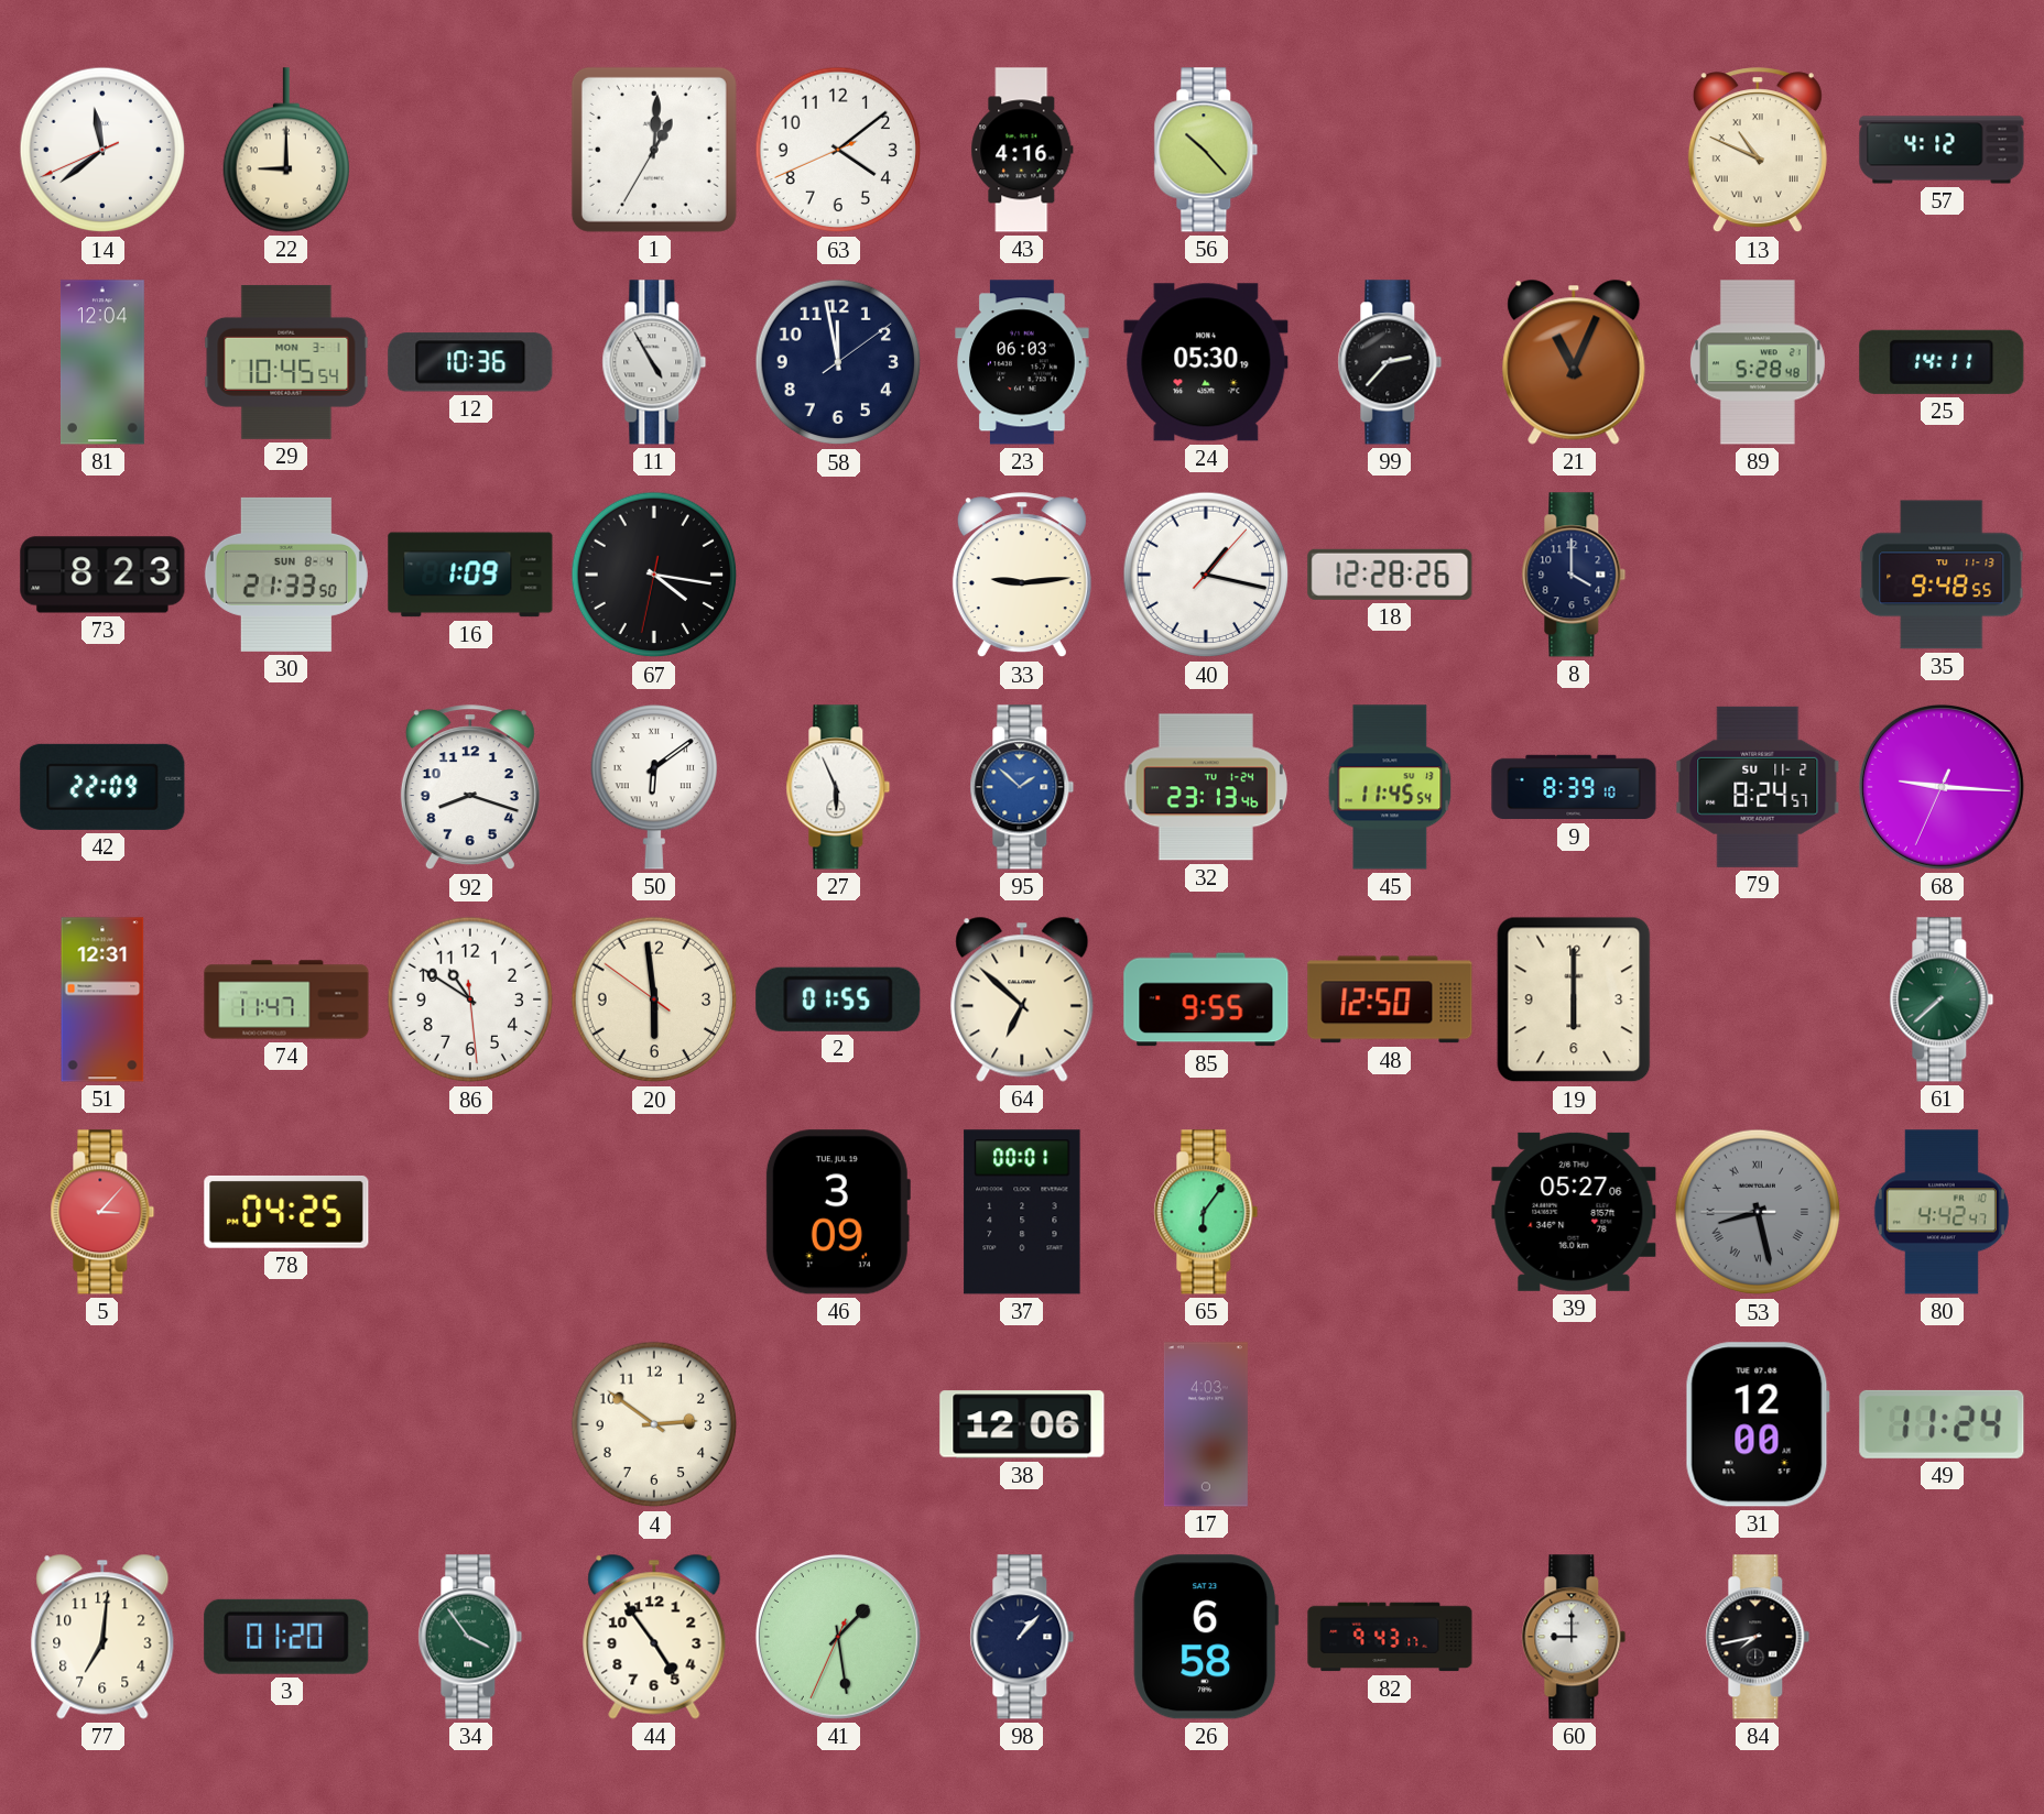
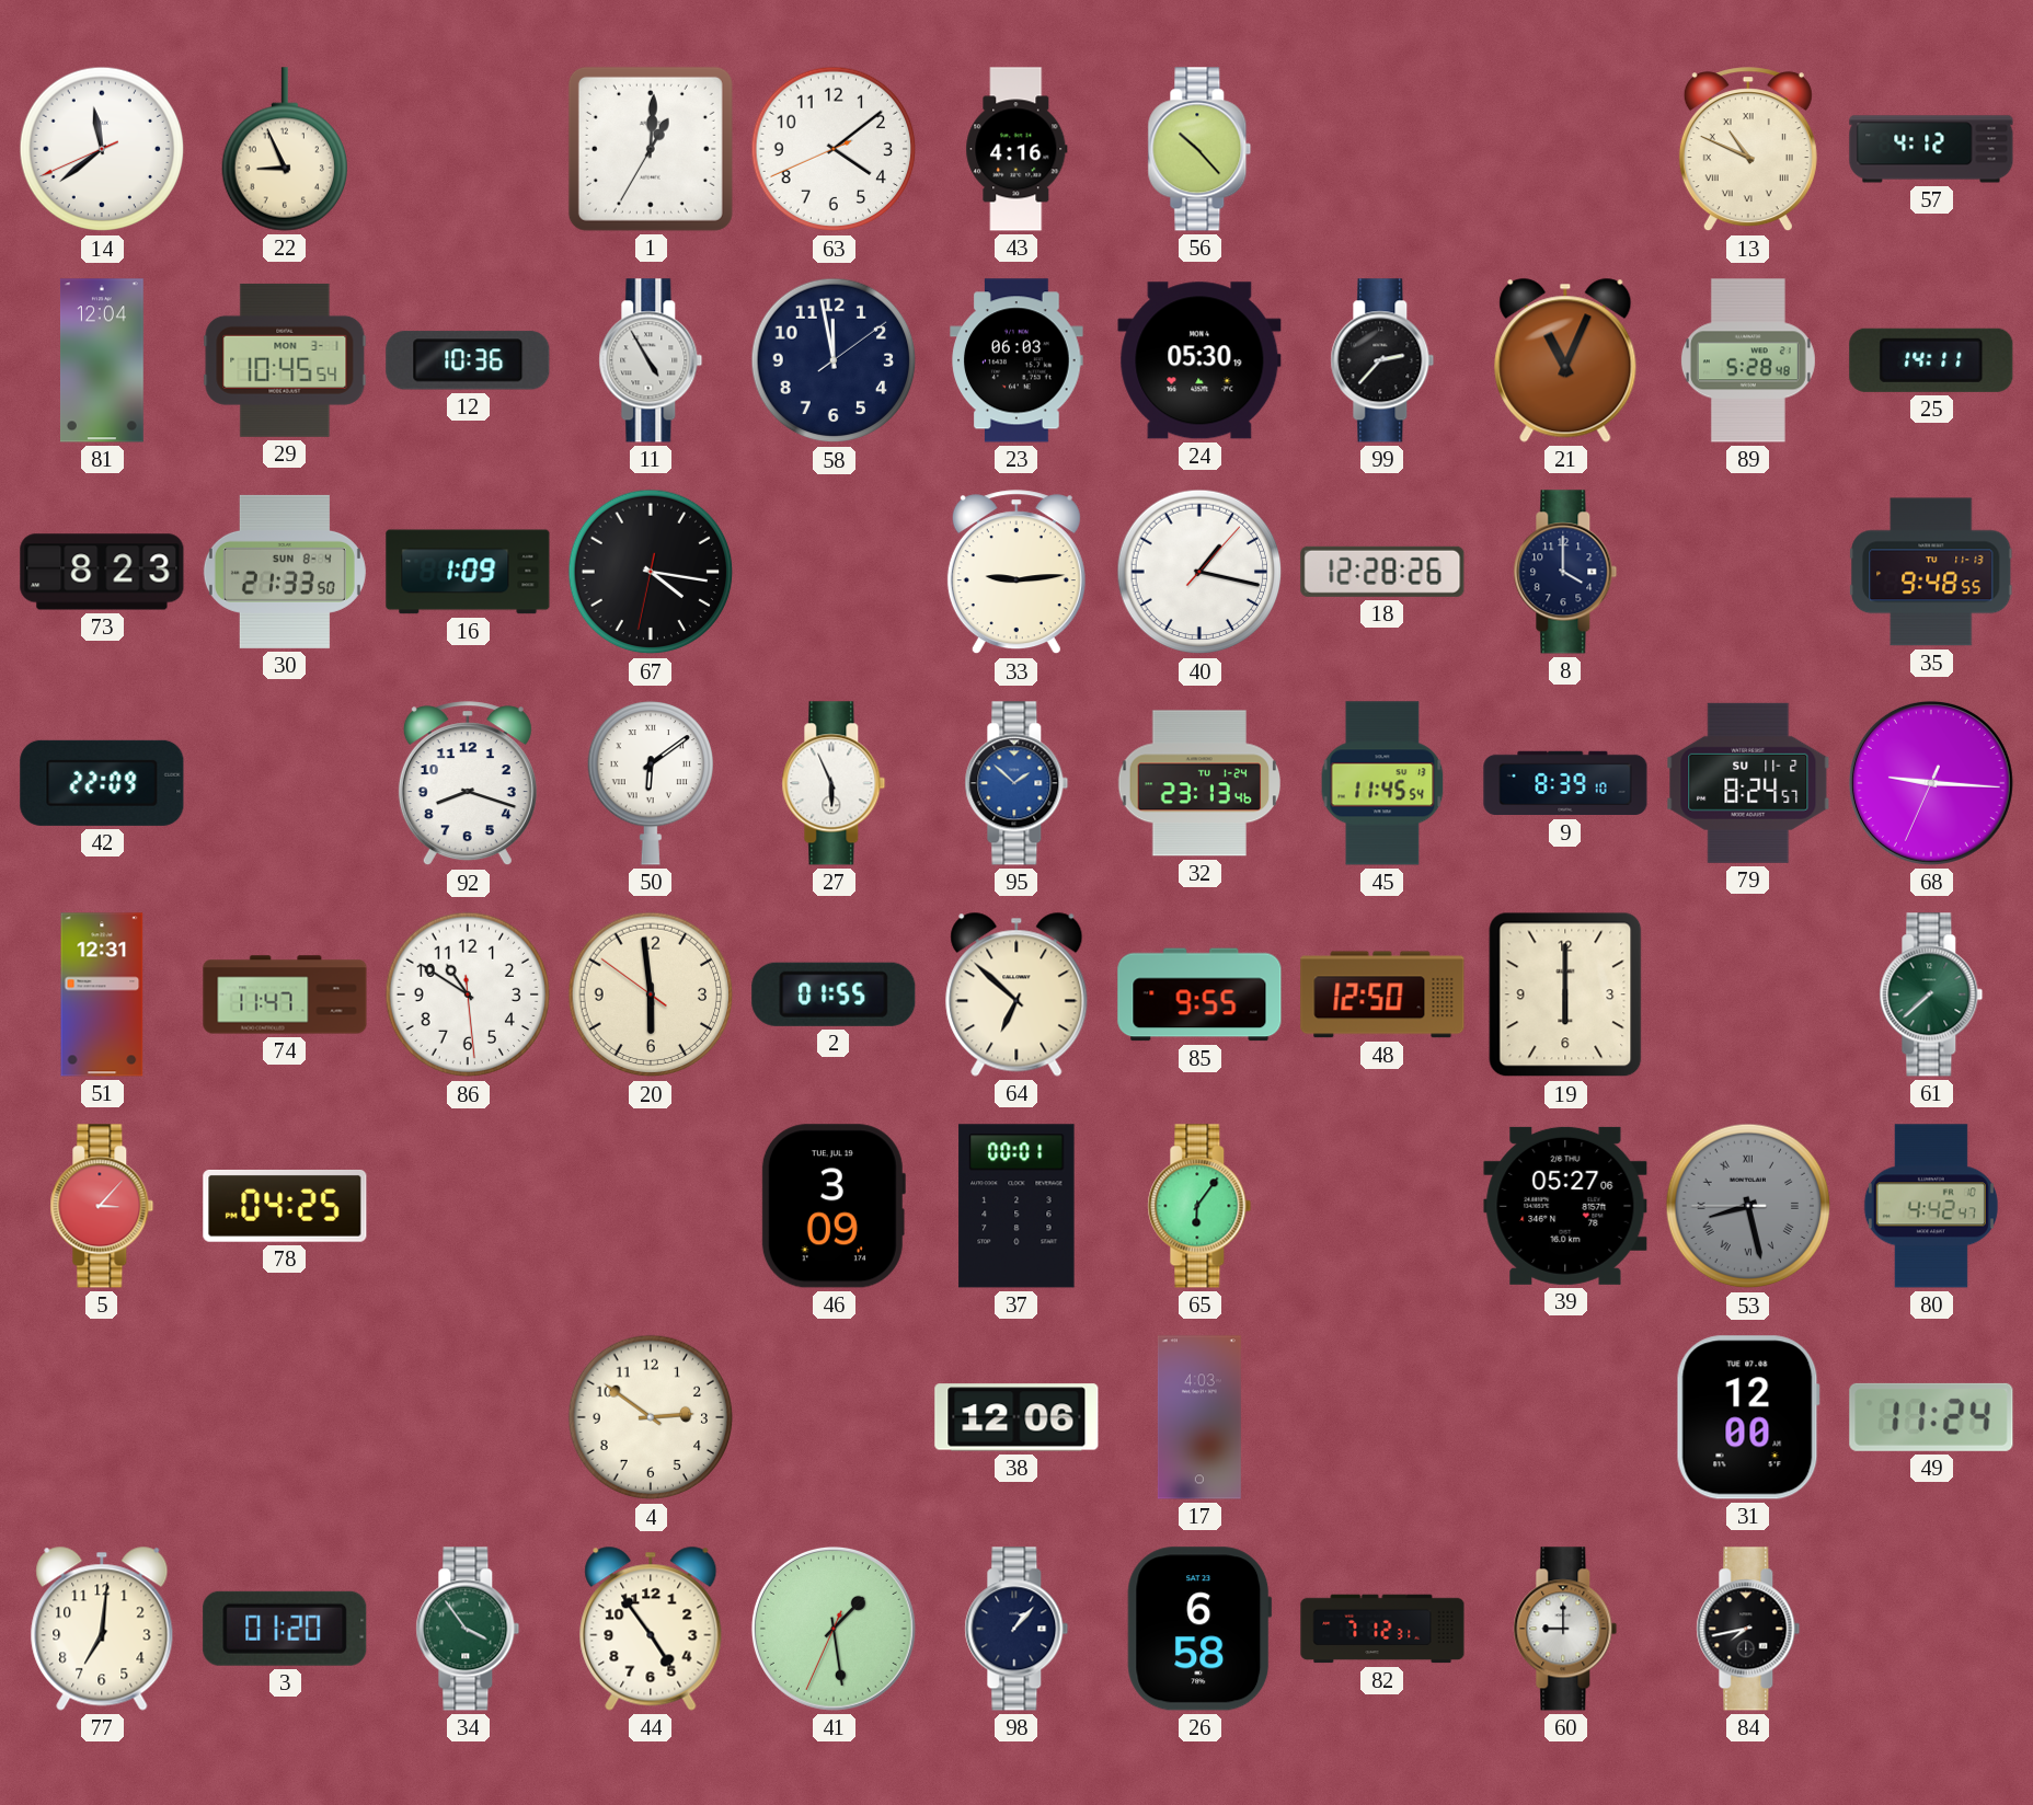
22: 9:00 -> 8:56
82: 9:43 -> 7:12
